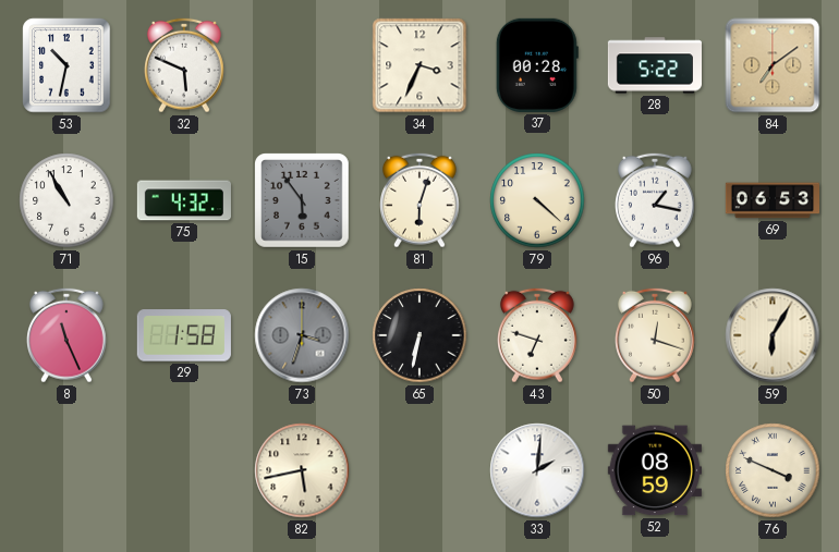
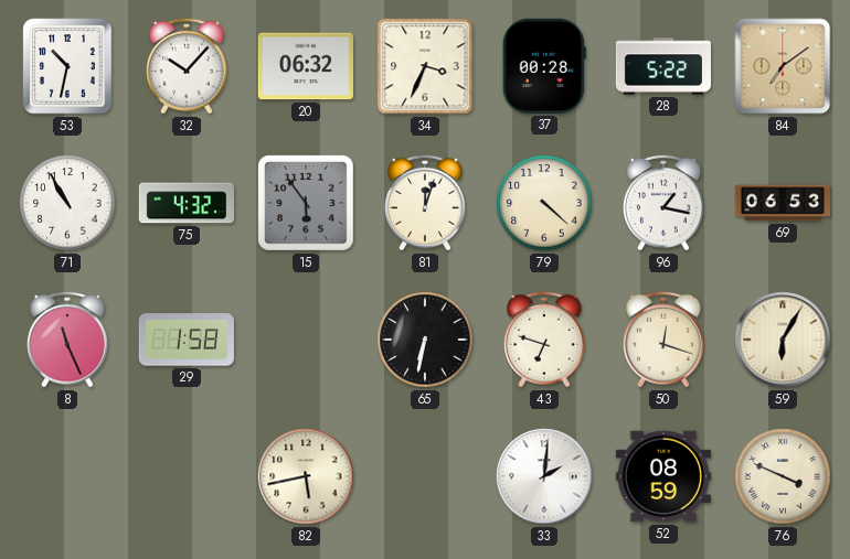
32: 5:49 -> 10:07
20: none -> 06:32
81: 6:03 -> 12:03
73: 3:33 -> none
